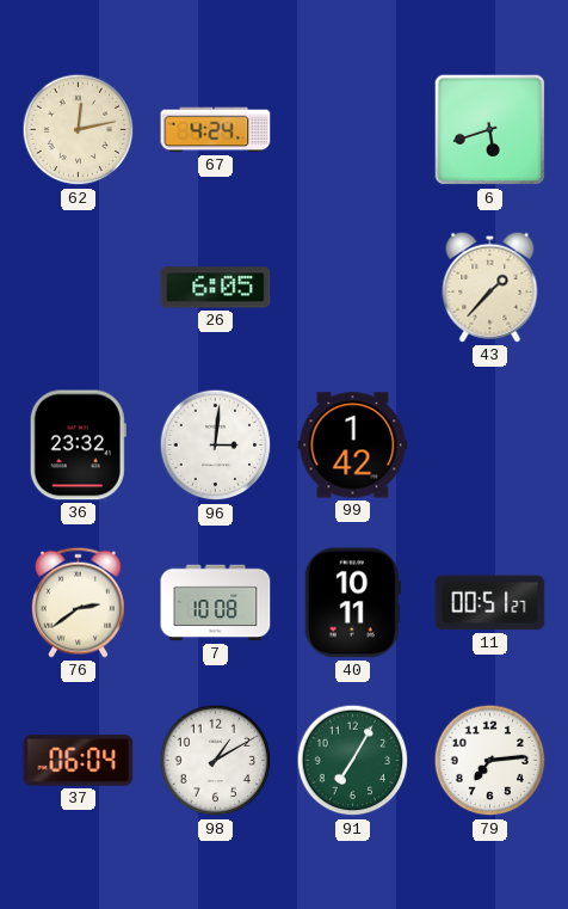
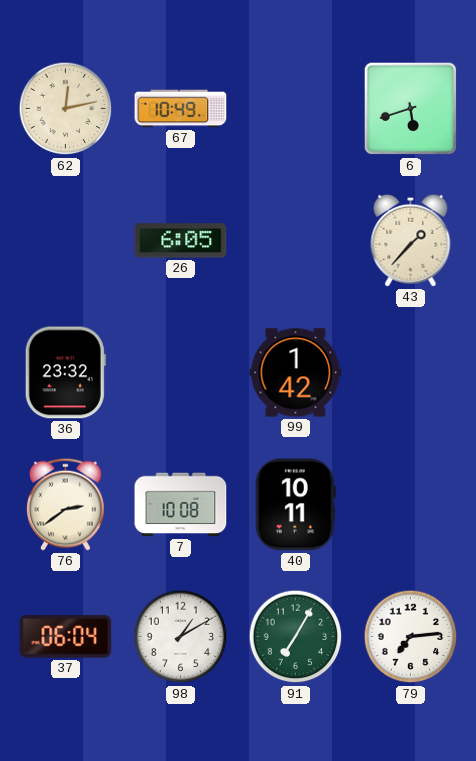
67: 4:24 -> 10:49
96: 3:01 -> none
11: 00:51 -> none
